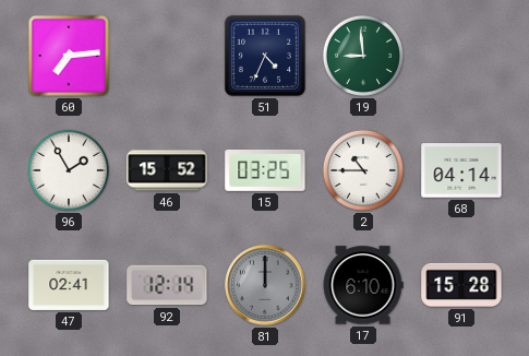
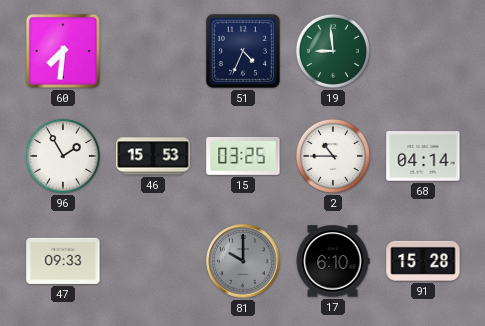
60: 7:14 -> 7:31
46: 15:52 -> 15:53
47: 02:41 -> 09:33
92: 12:14 -> none
81: 12:00 -> 10:00
